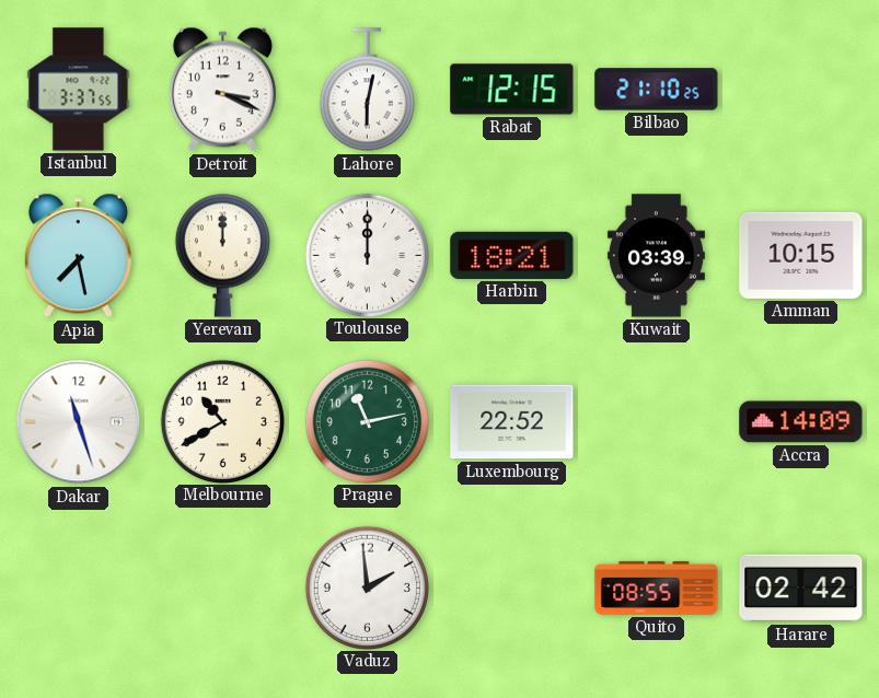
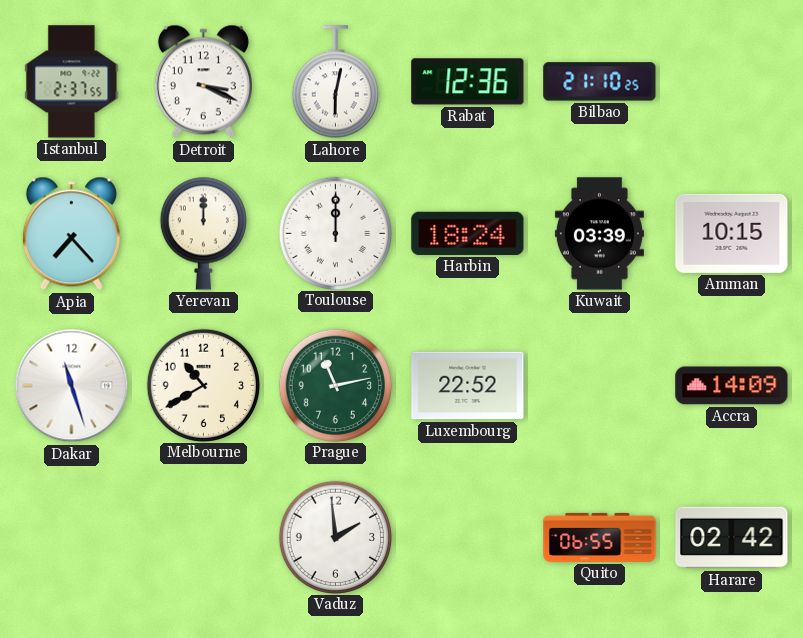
Istanbul: 3:37 -> 2:37
Rabat: 12:15 -> 12:36
Apia: 7:28 -> 7:23
Harbin: 18:21 -> 18:24
Quito: 08:55 -> 06:55
